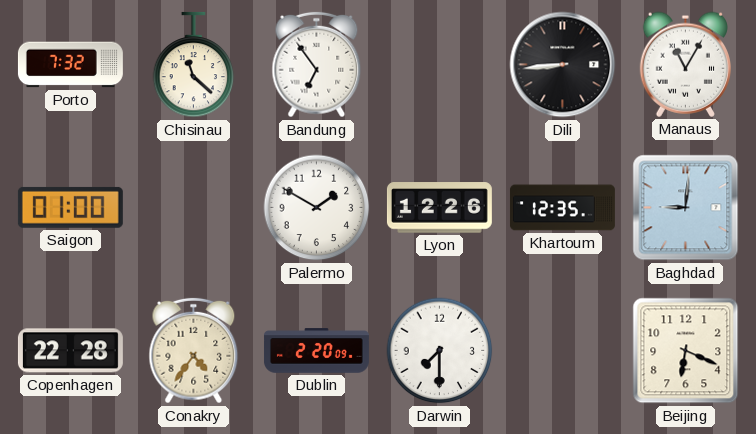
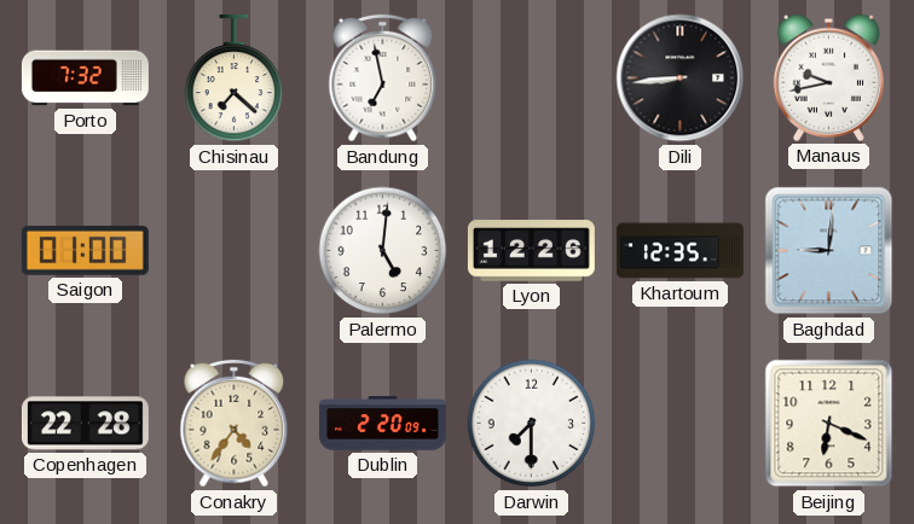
Chisinau: 11:22 -> 7:22
Bandung: 6:54 -> 6:58
Manaus: 11:05 -> 9:43
Palermo: 1:50 -> 5:01
